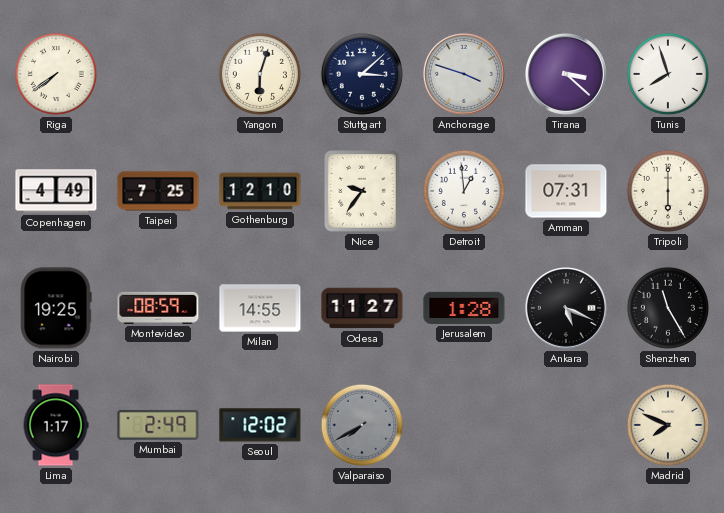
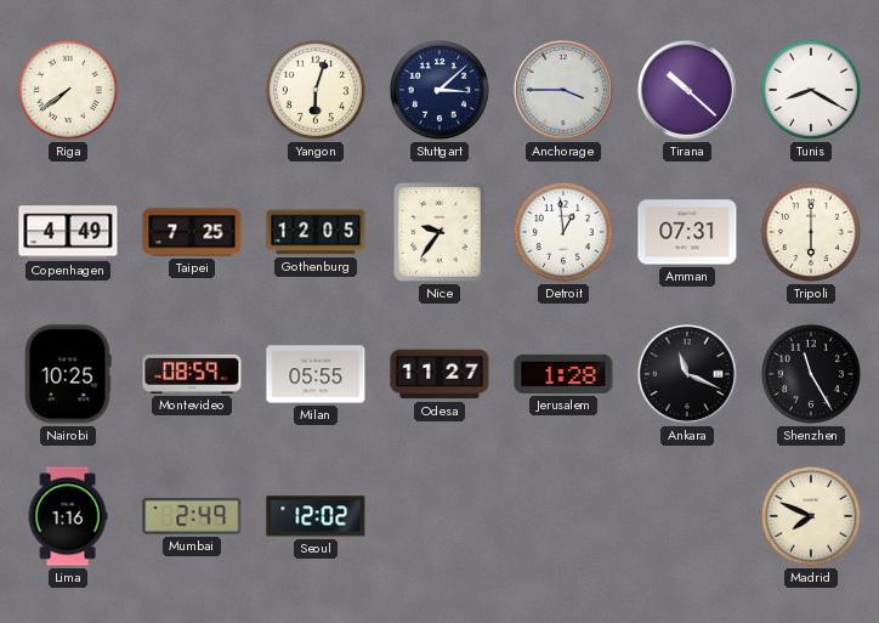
Anchorage: 3:48 -> 3:45
Tirana: 3:22 -> 10:22
Tunis: 7:57 -> 8:20
Gothenburg: 12:10 -> 12:05
Nairobi: 19:25 -> 10:25
Milan: 14:55 -> 05:55
Ankara: 5:19 -> 11:19
Lima: 1:17 -> 1:16
Valparaiso: 7:40 -> none
